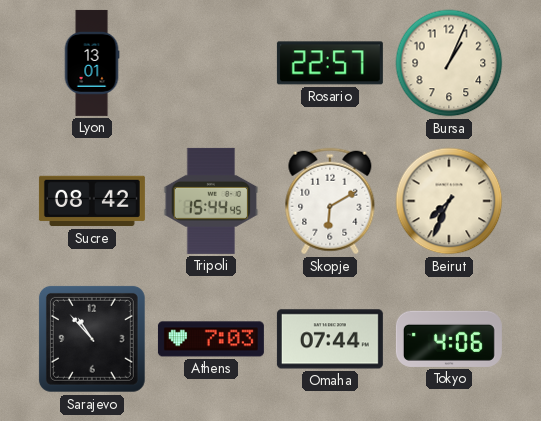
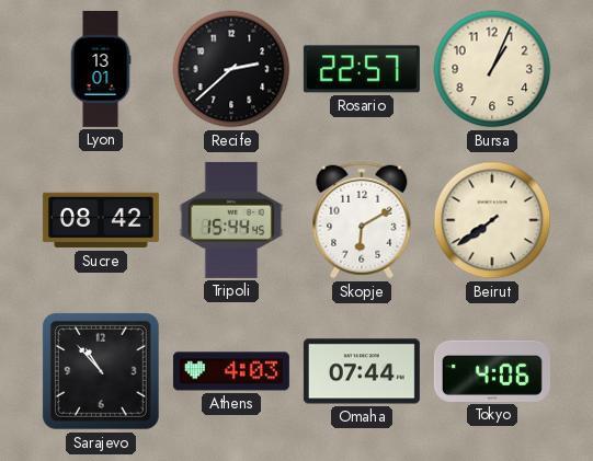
Recife: none -> 2:38
Beirut: 7:34 -> 7:39
Athens: 7:03 -> 4:03
